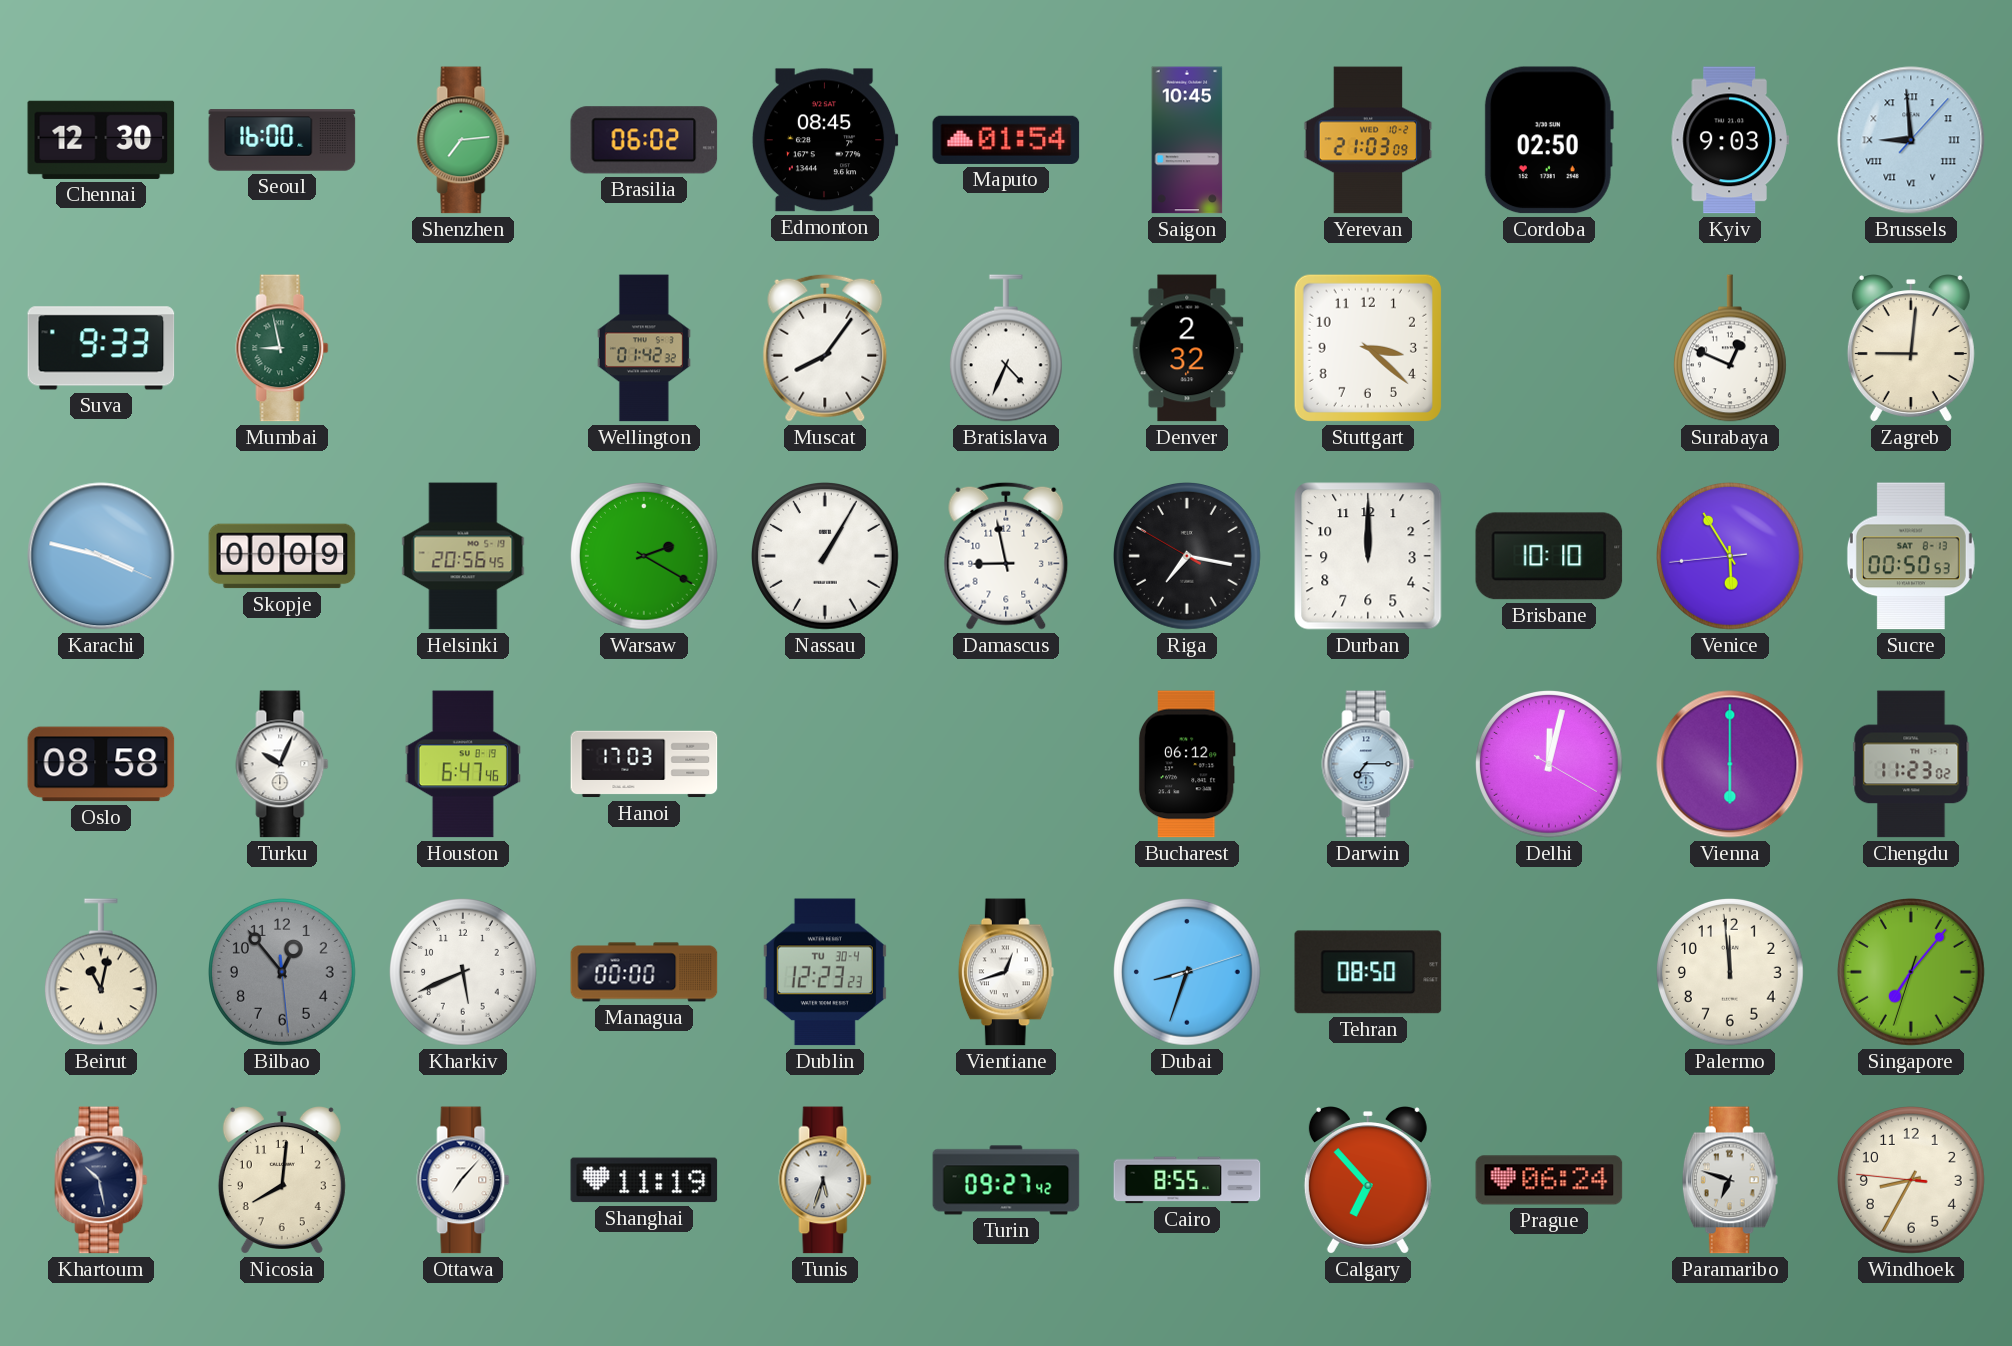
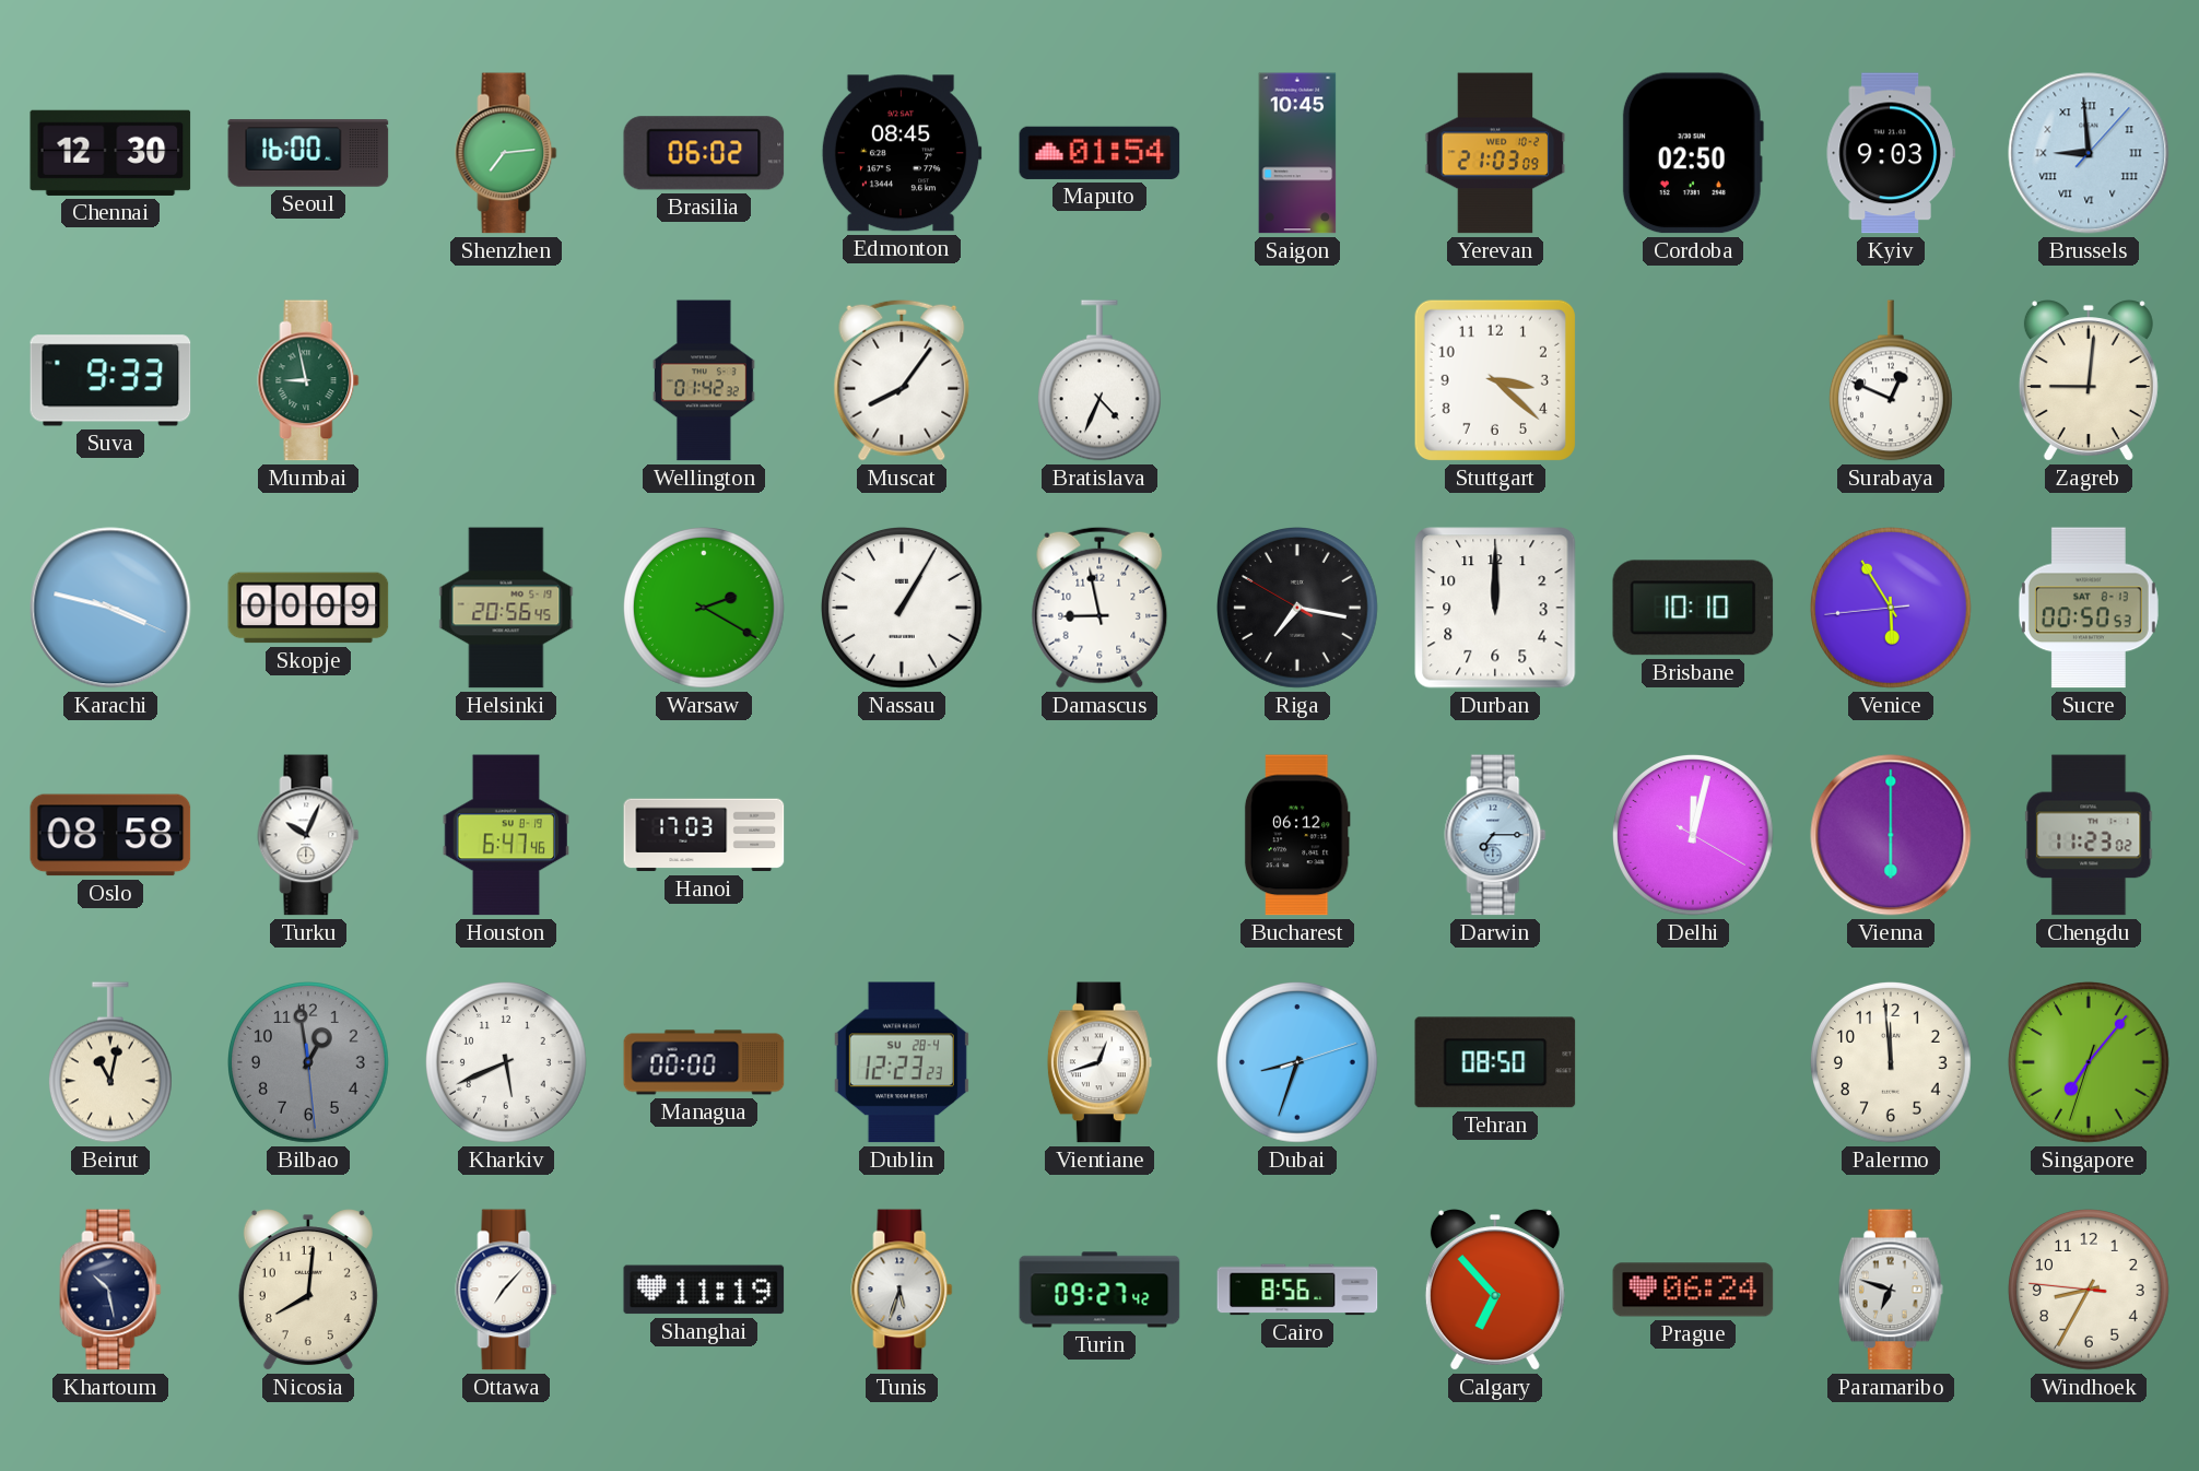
Denver: 2:32 -> none
Bilbao: 12:53 -> 12:58
Dublin date: TU 30-4 -> SU 28-4
Cairo: 8:55 -> 8:56
